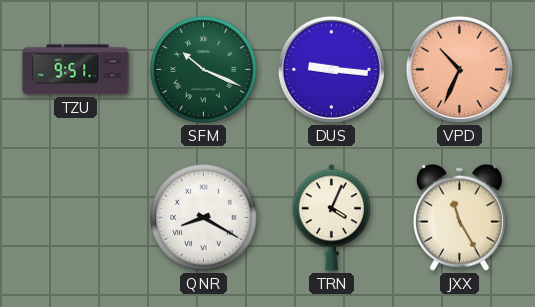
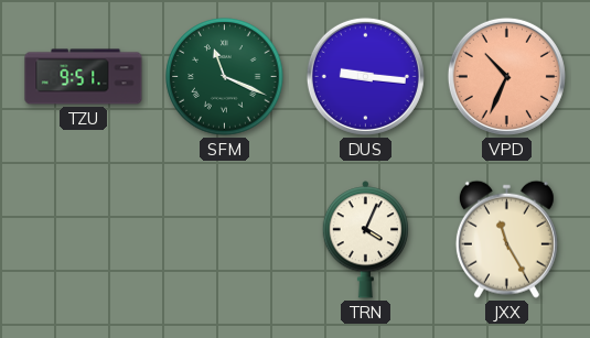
SFM: 10:19 -> 11:19
QNR: 8:20 -> none
